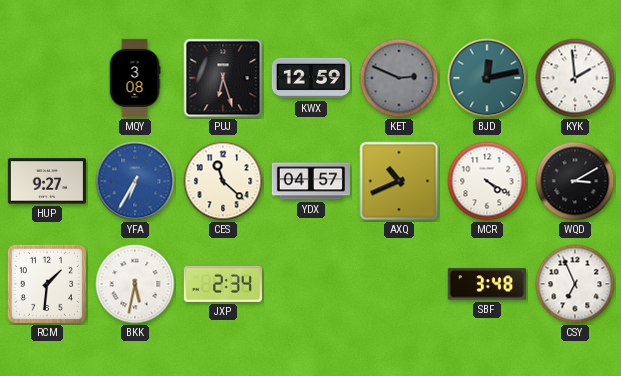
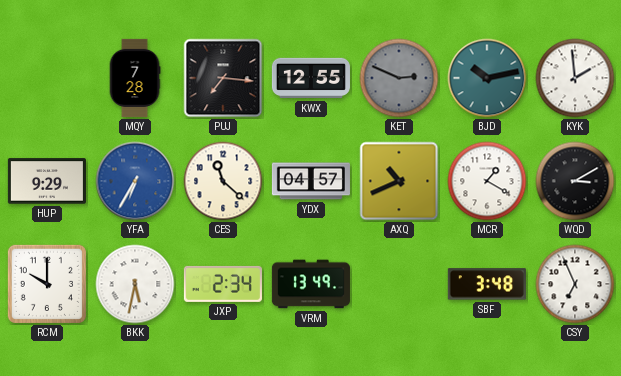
MQY: 3:08 -> 7:28
PUJ: 6:27 -> 7:16
KWX: 12:59 -> 12:55
BJD: 12:13 -> 10:13
HUP: 9:27 -> 9:29
MCR: 4:20 -> 1:20
RCM: 1:31 -> 10:00
VRM: none -> 13:49
